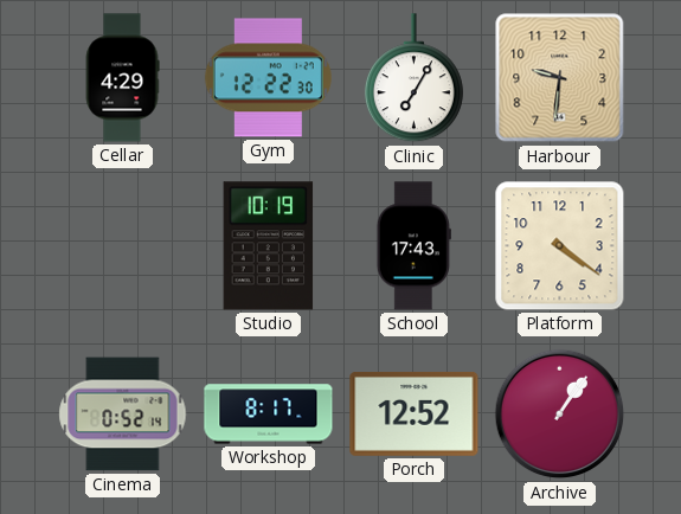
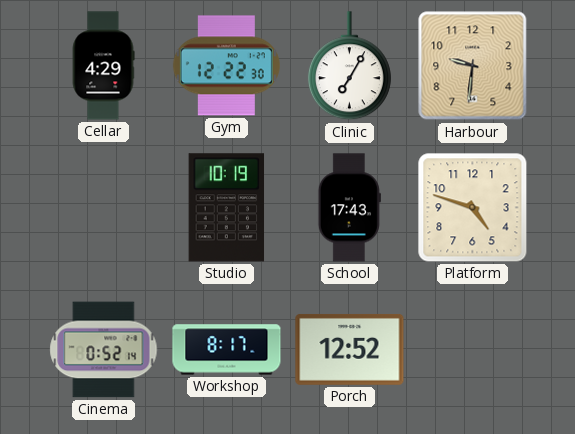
Platform: 4:21 -> 4:48
Archive: 1:06 -> none
